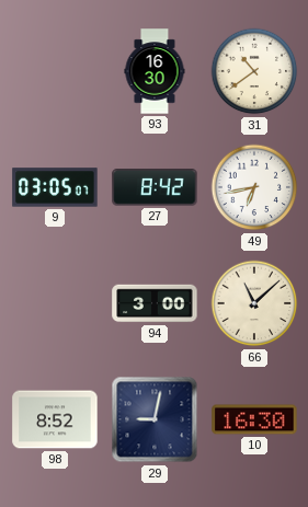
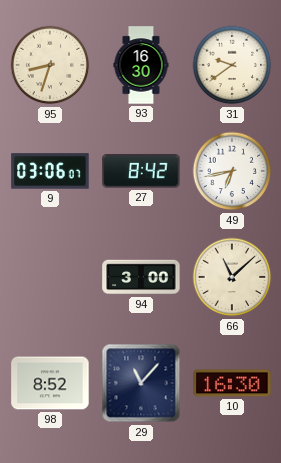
95: none -> 8:33
31: 10:39 -> 9:39
9: 03:05 -> 03:06
29: 9:02 -> 11:07
